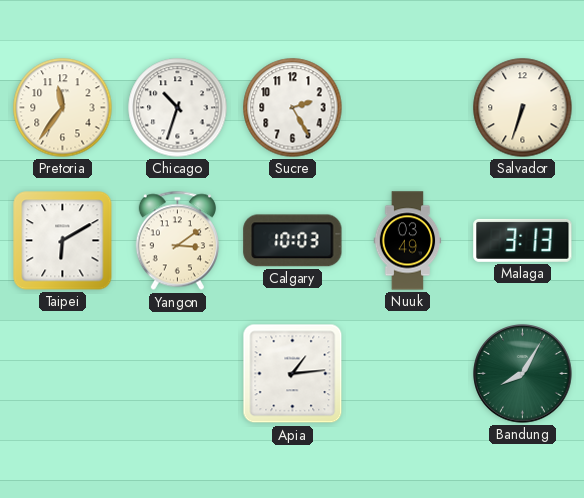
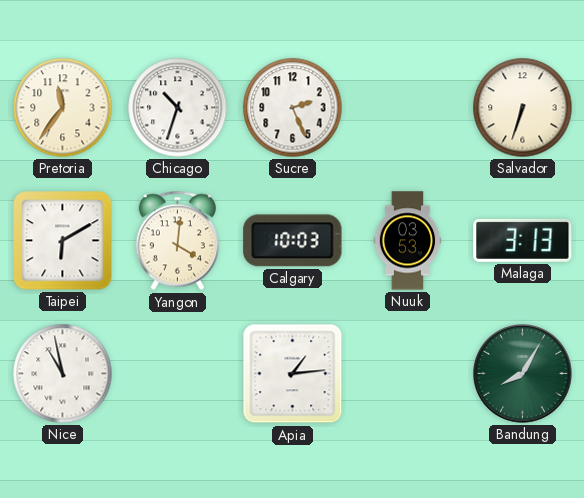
Sucre: 2:25 -> 2:26
Yangon: 3:09 -> 4:01
Nuuk: 03:49 -> 03:53
Nice: none -> 10:58
